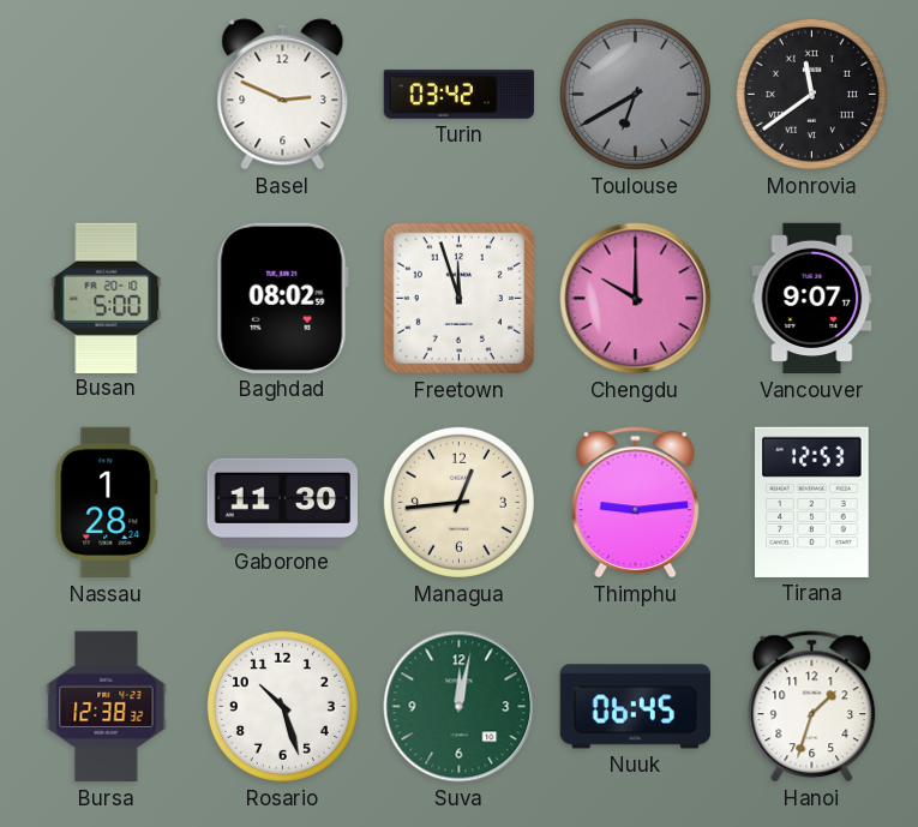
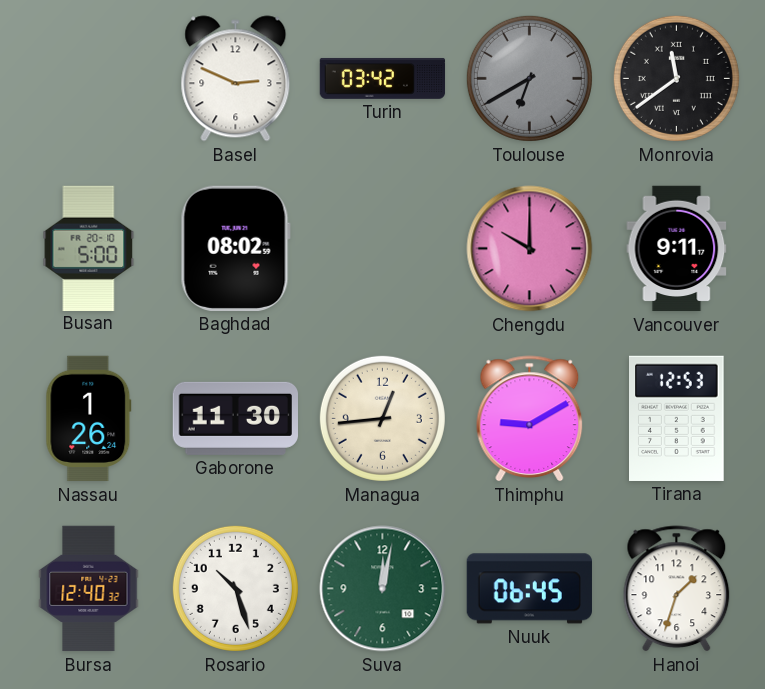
Freetown: 11:57 -> none
Vancouver: 9:07 -> 9:11
Nassau: 1:28 -> 1:26
Thimphu: 9:14 -> 9:10
Bursa: 12:38 -> 12:40
